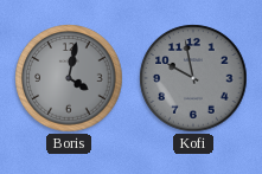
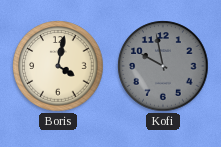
Boris dial: grey -> cream
